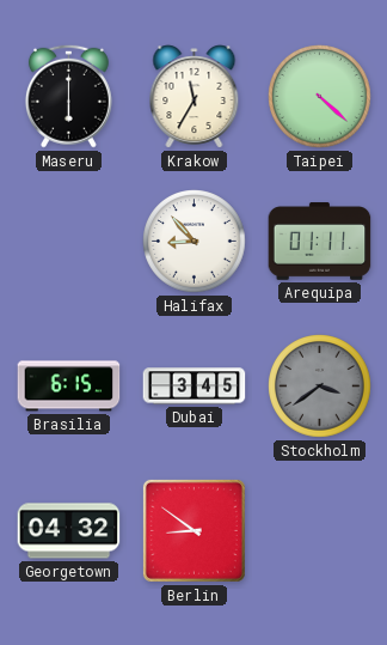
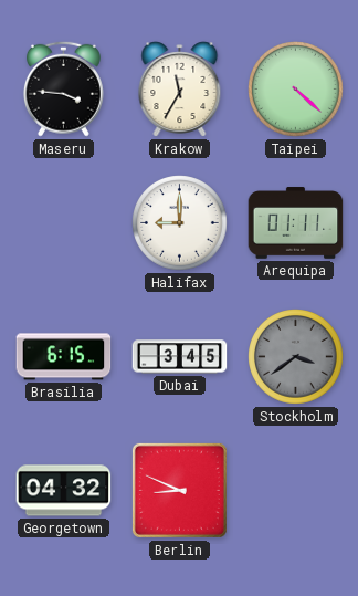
Maseru: 6:00 -> 3:46
Halifax: 8:53 -> 9:00
Berlin: 8:51 -> 8:49
